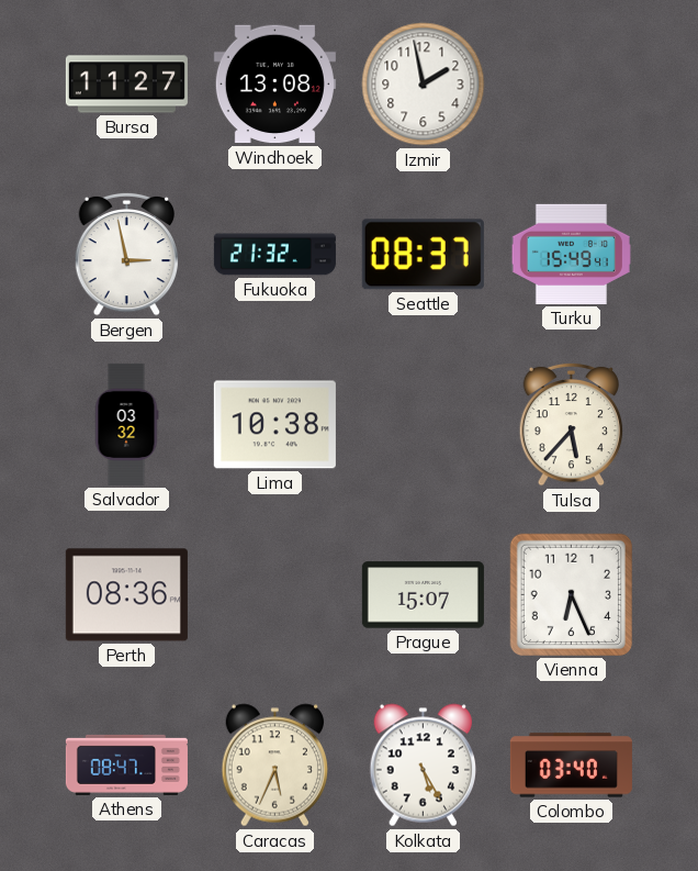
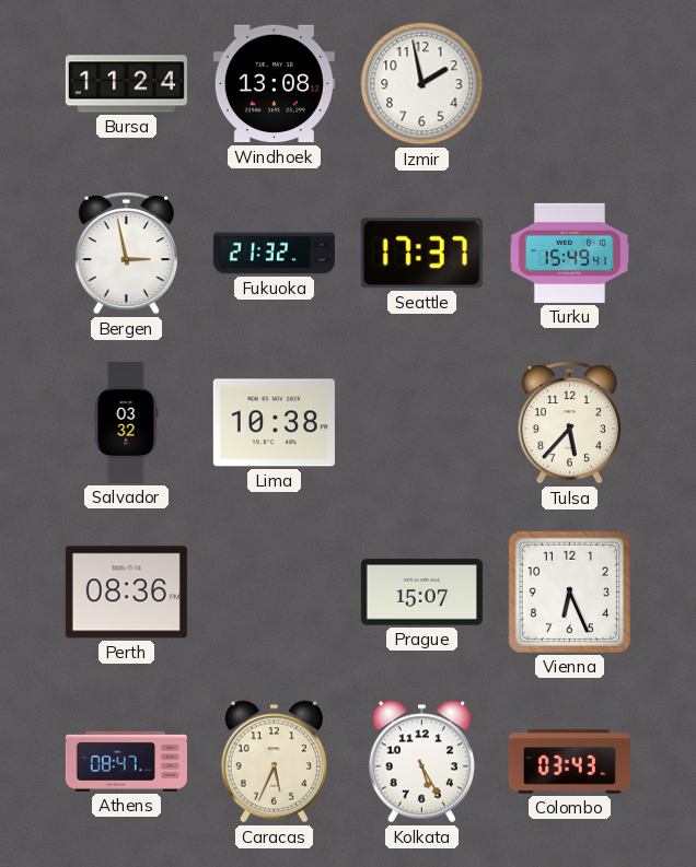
Bursa: 11:27 -> 11:24
Seattle: 08:37 -> 17:37
Colombo: 03:40 -> 03:43
